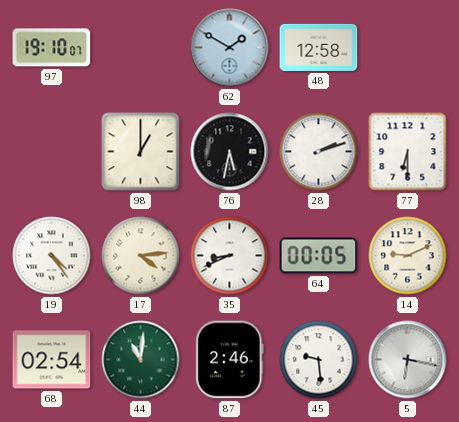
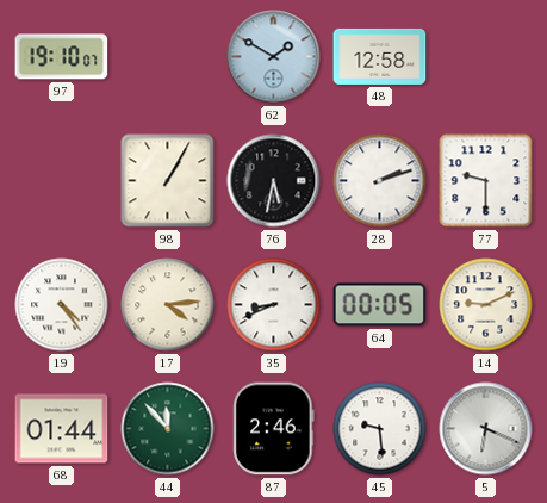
98: 1:00 -> 1:05
77: 6:30 -> 9:30
68: 02:54 -> 01:44
44: 11:01 -> 11:53
5: 6:17 -> 6:19
